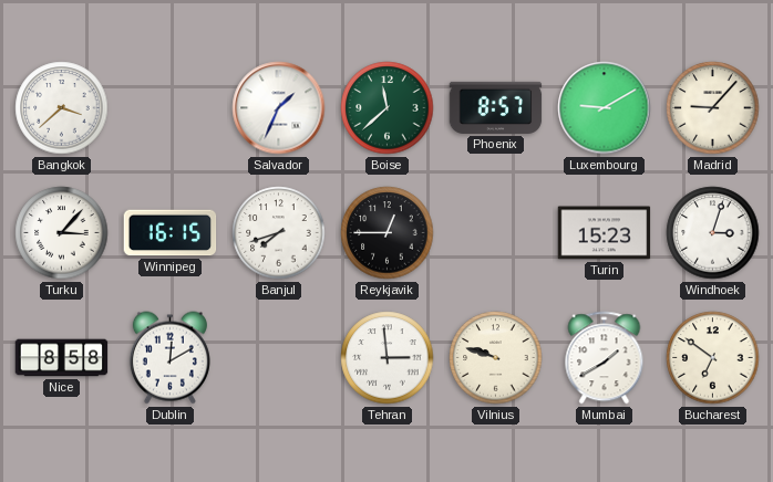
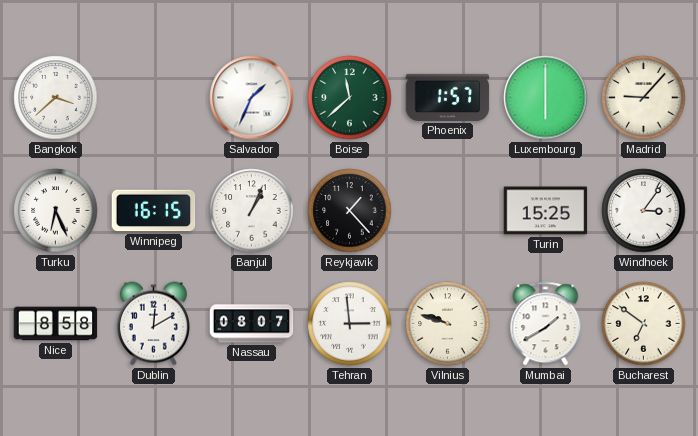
Phoenix: 8:57 -> 1:57
Luxembourg: 9:10 -> 6:00
Turku: 3:07 -> 6:26
Banjul: 7:42 -> 1:04
Reykjavik: 12:45 -> 1:23
Turin: 15:23 -> 15:25
Windhoek: 3:03 -> 3:06
Nassau: none -> 08:07
